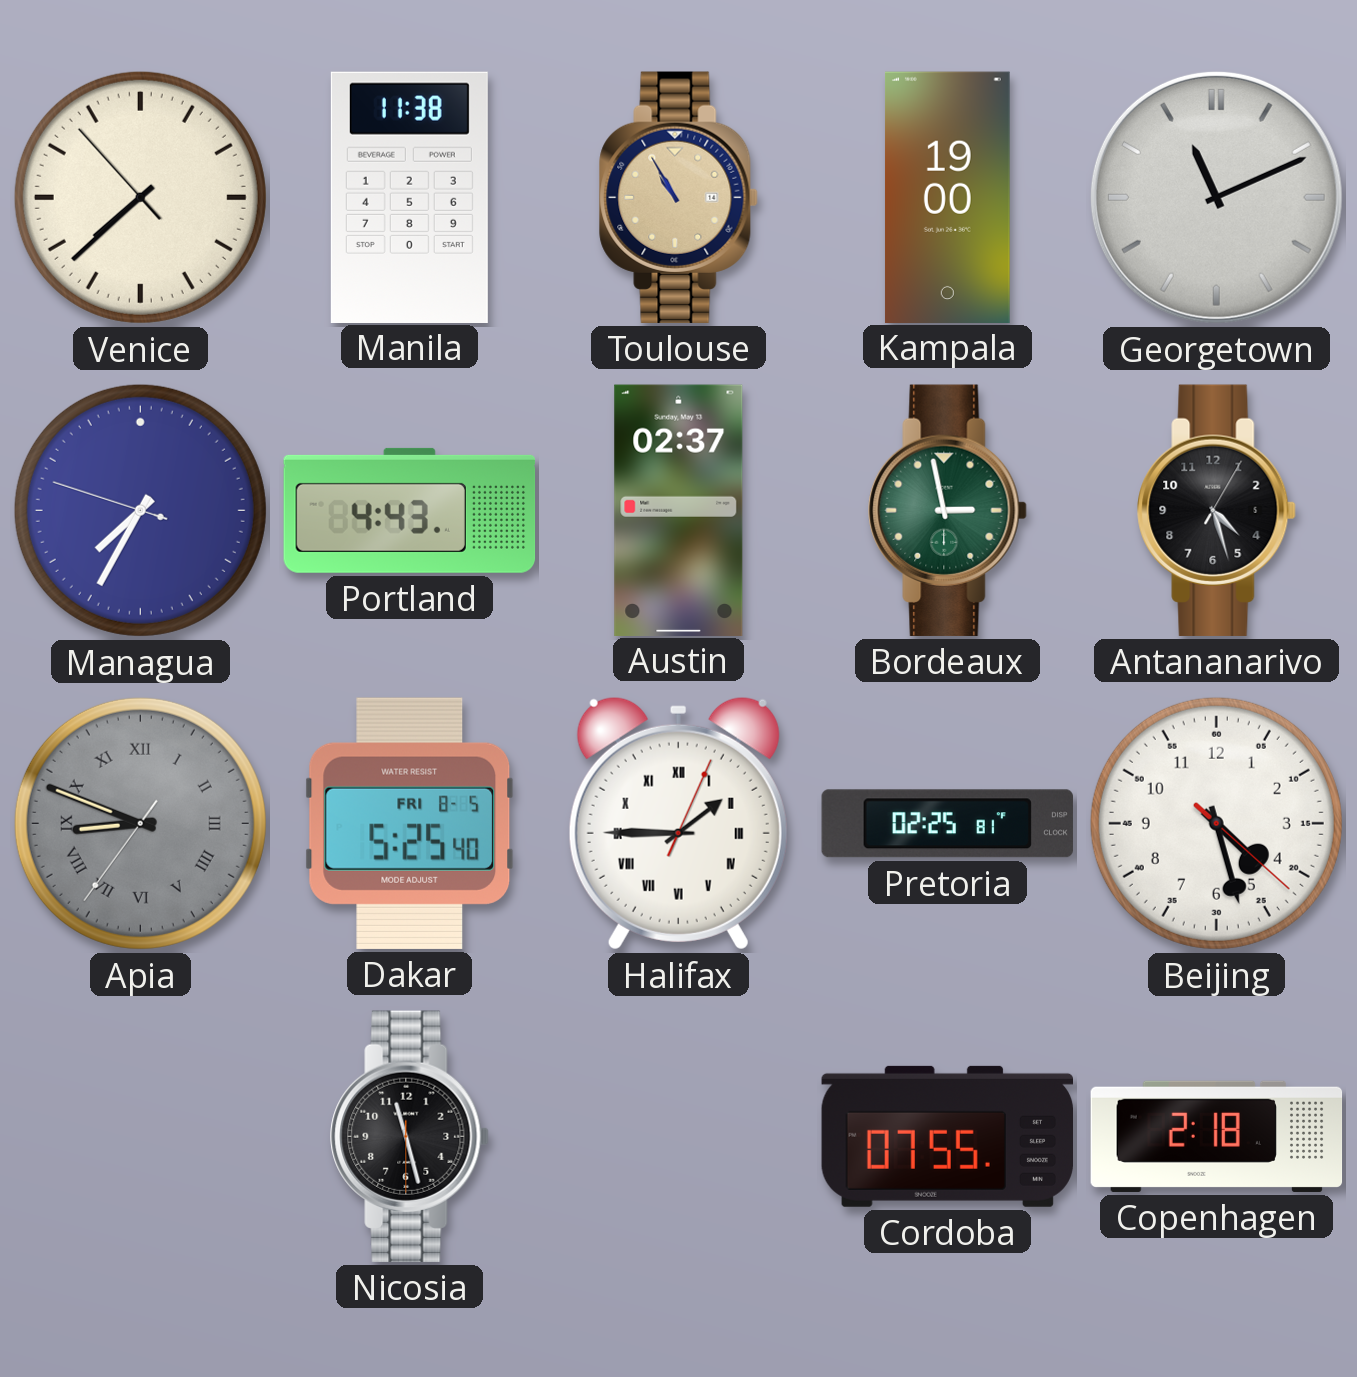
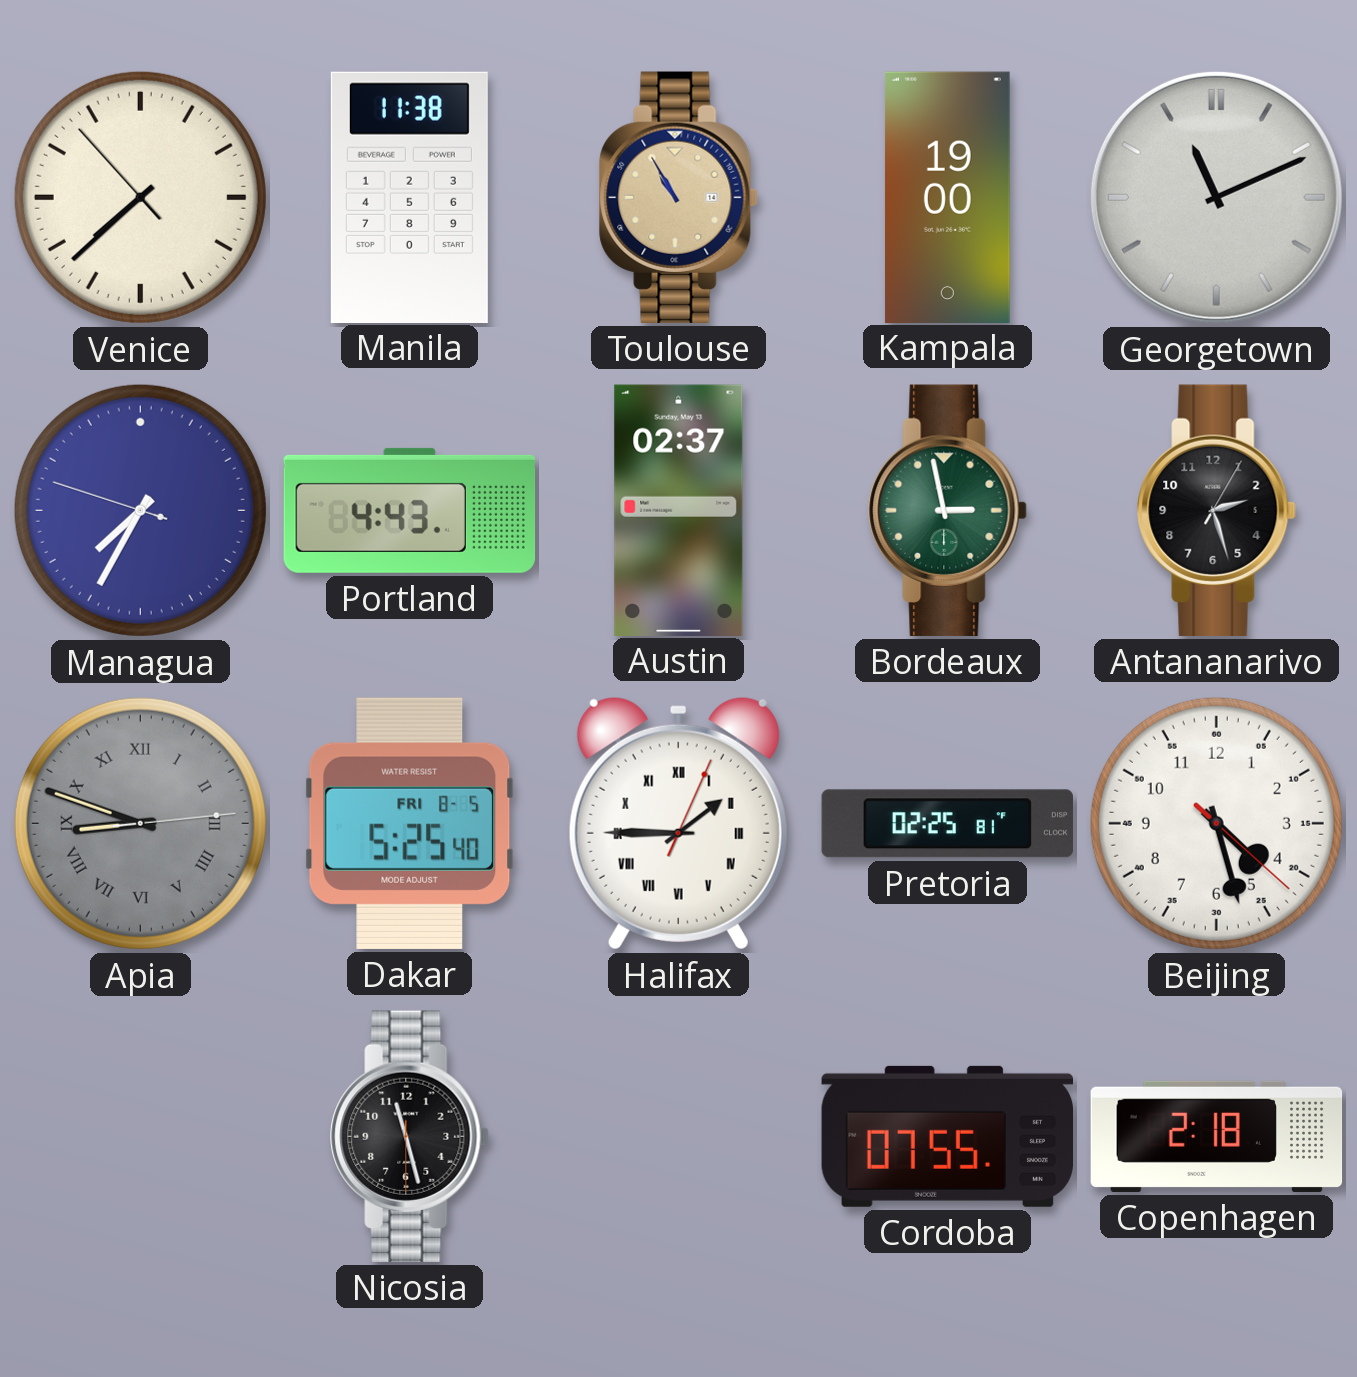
Antananarivo: 4:27 -> 2:27
Apia: 8:48:36 -> 8:48:14
